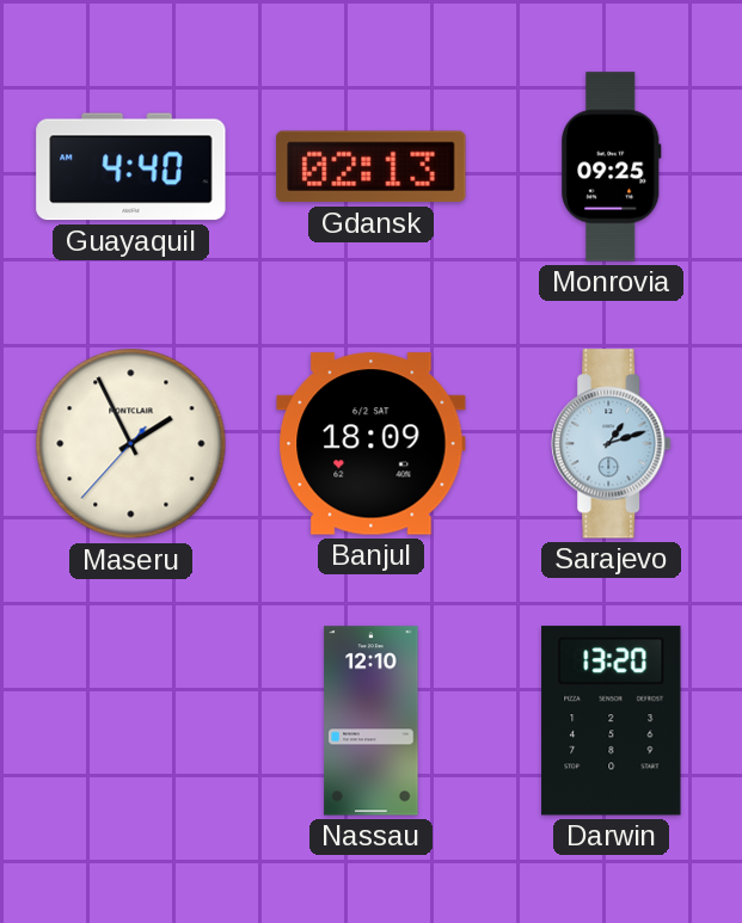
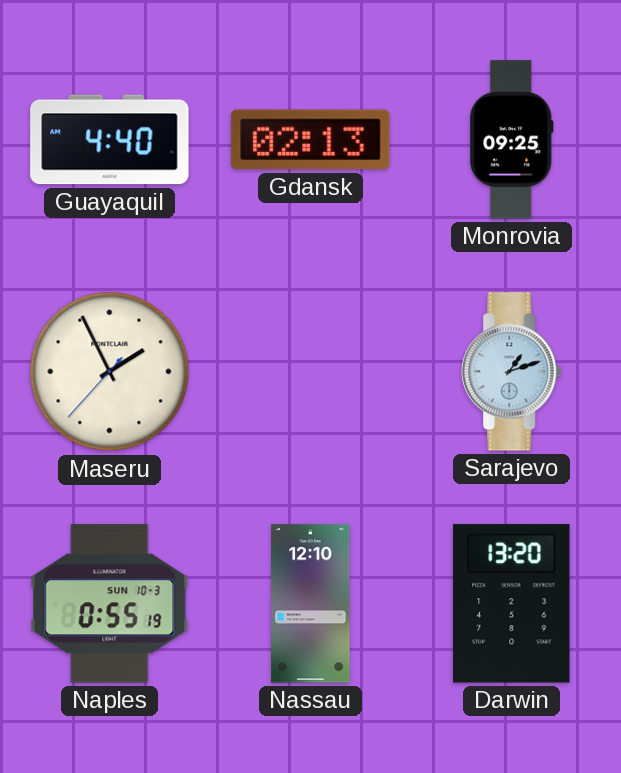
Banjul: 18:09 -> none
Naples: none -> 0:55
